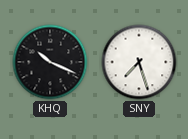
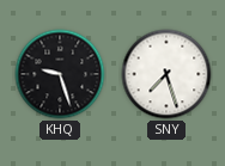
KHQ: 10:19 -> 9:27
